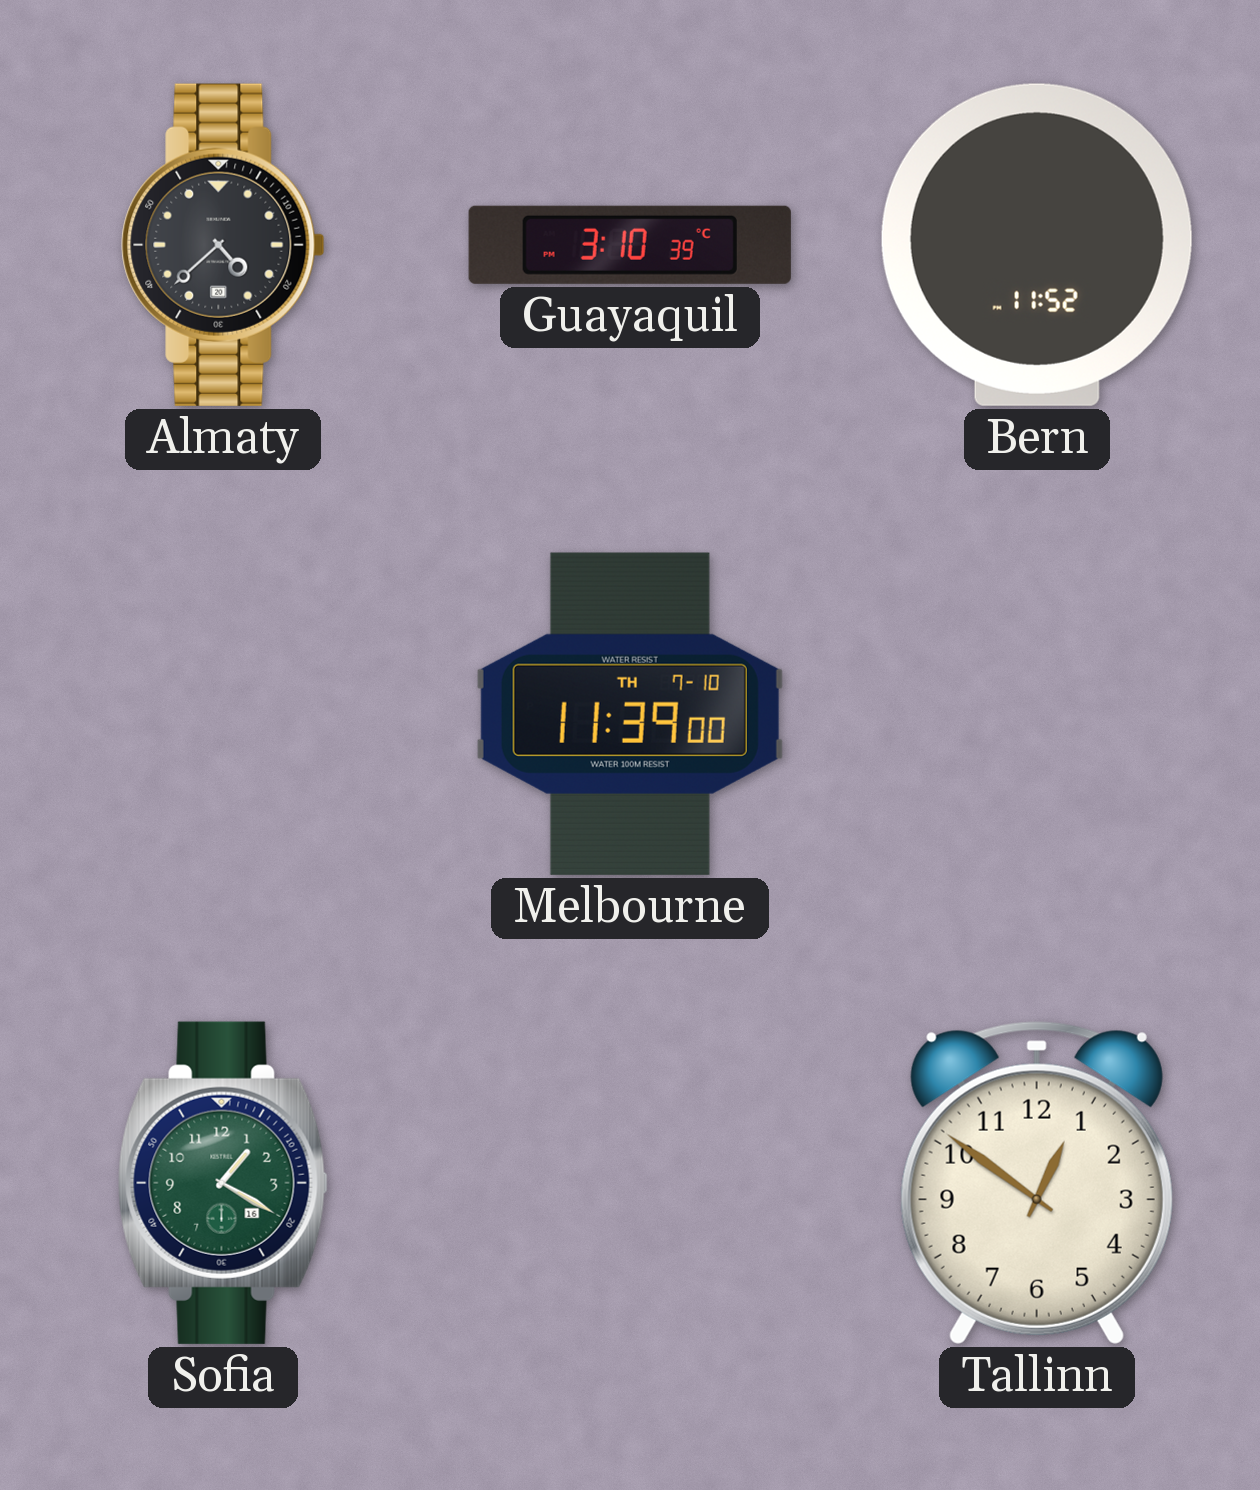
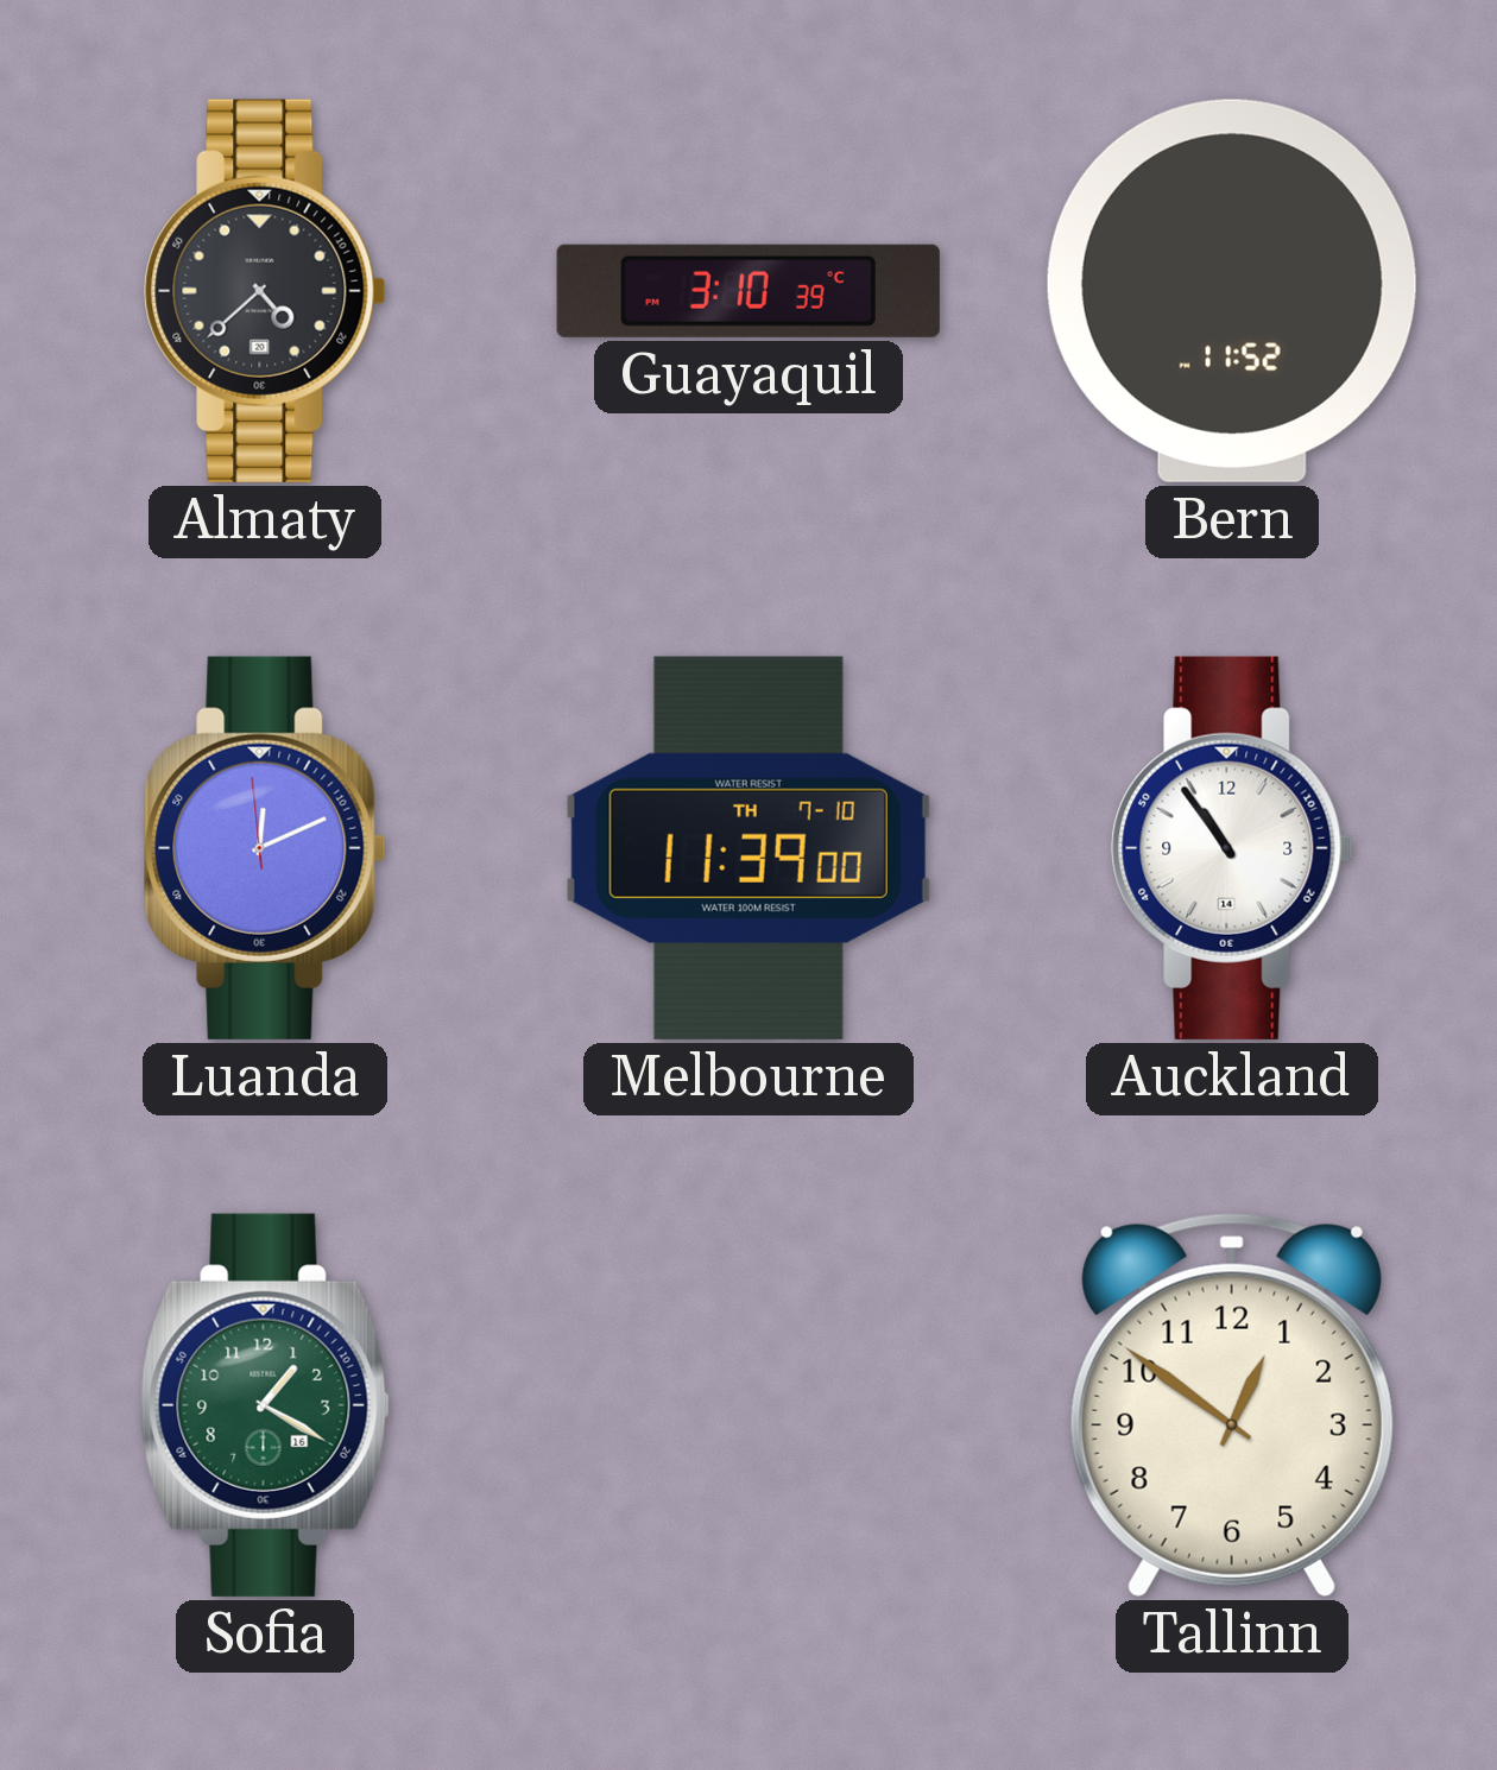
Luanda: none -> 12:10
Auckland: none -> 10:54
